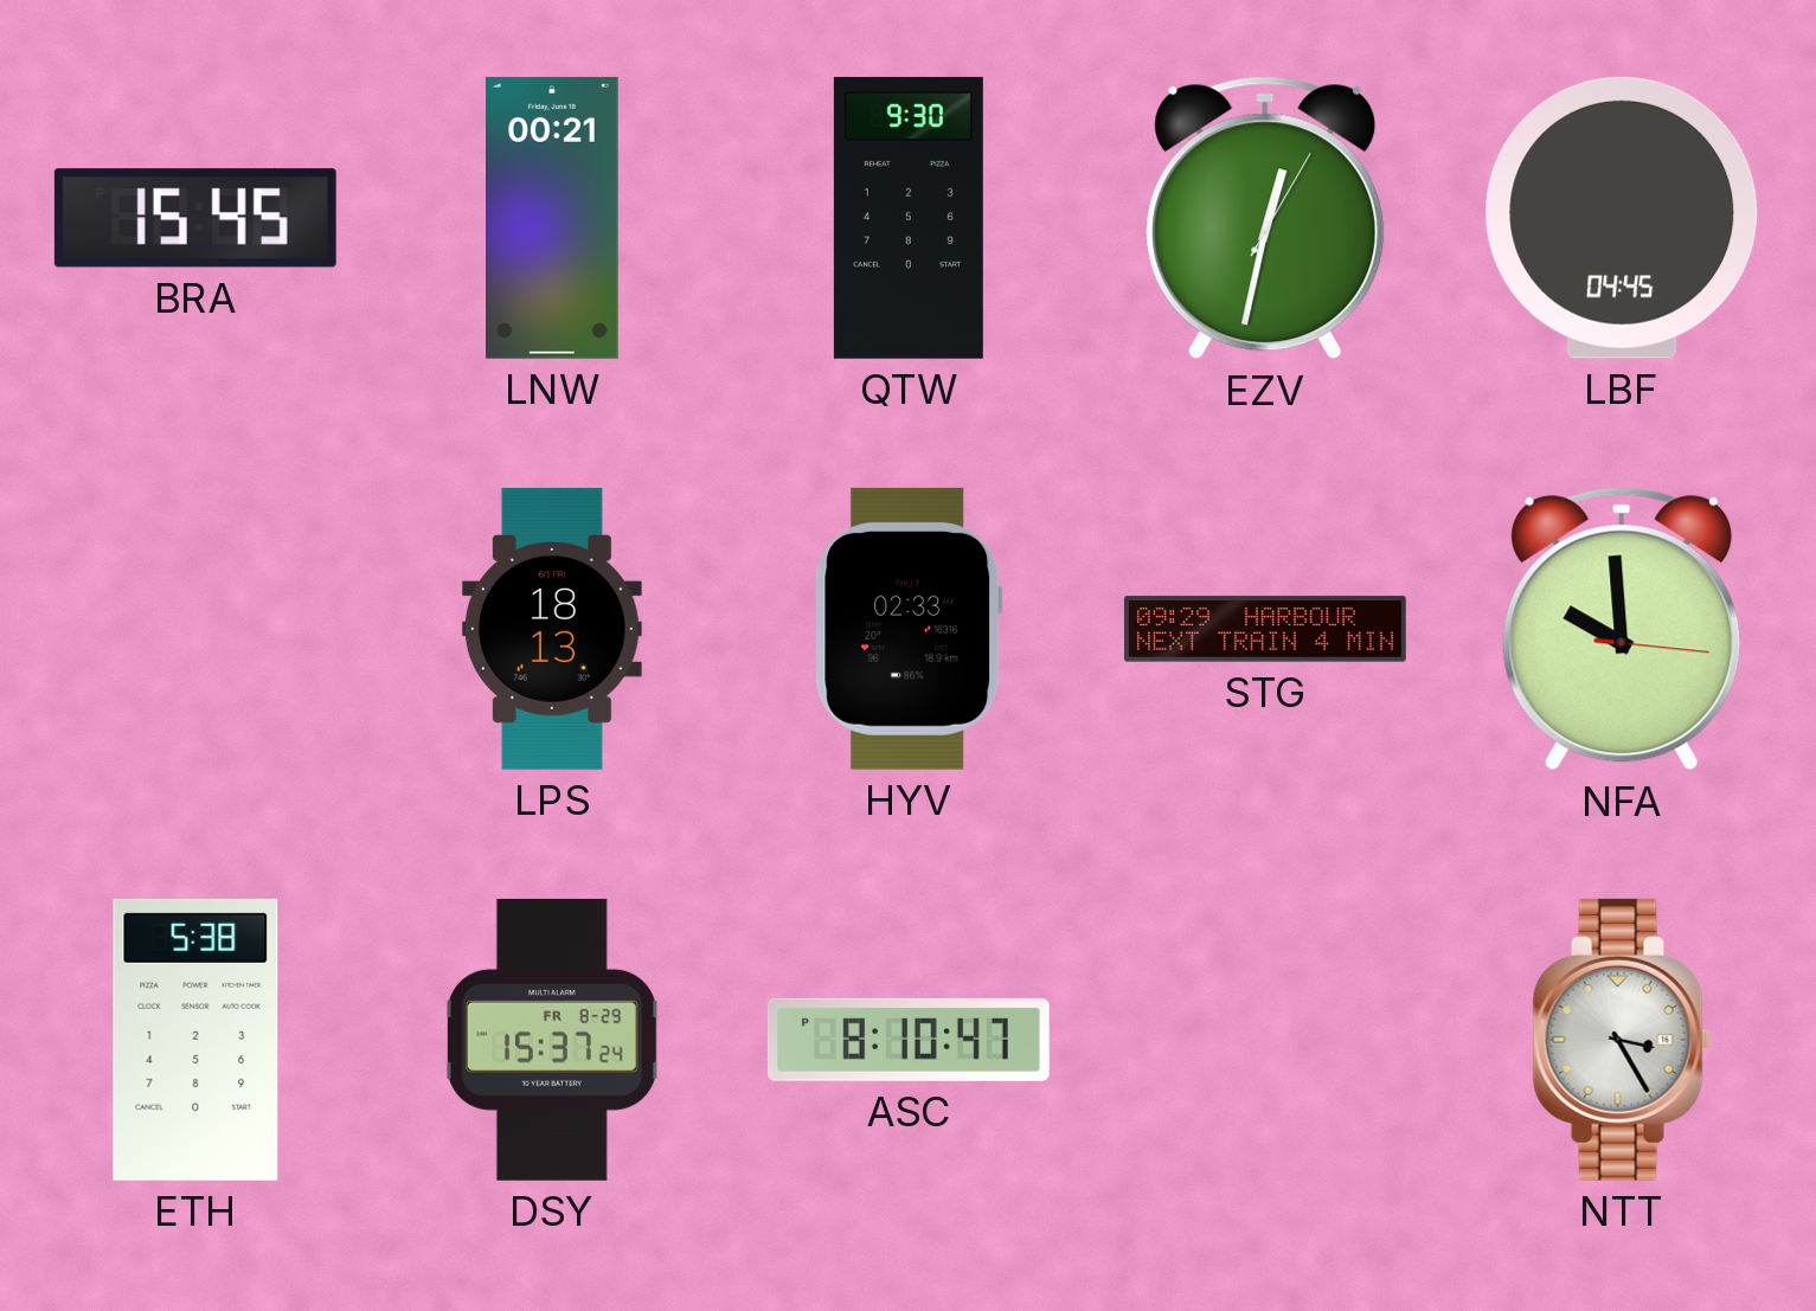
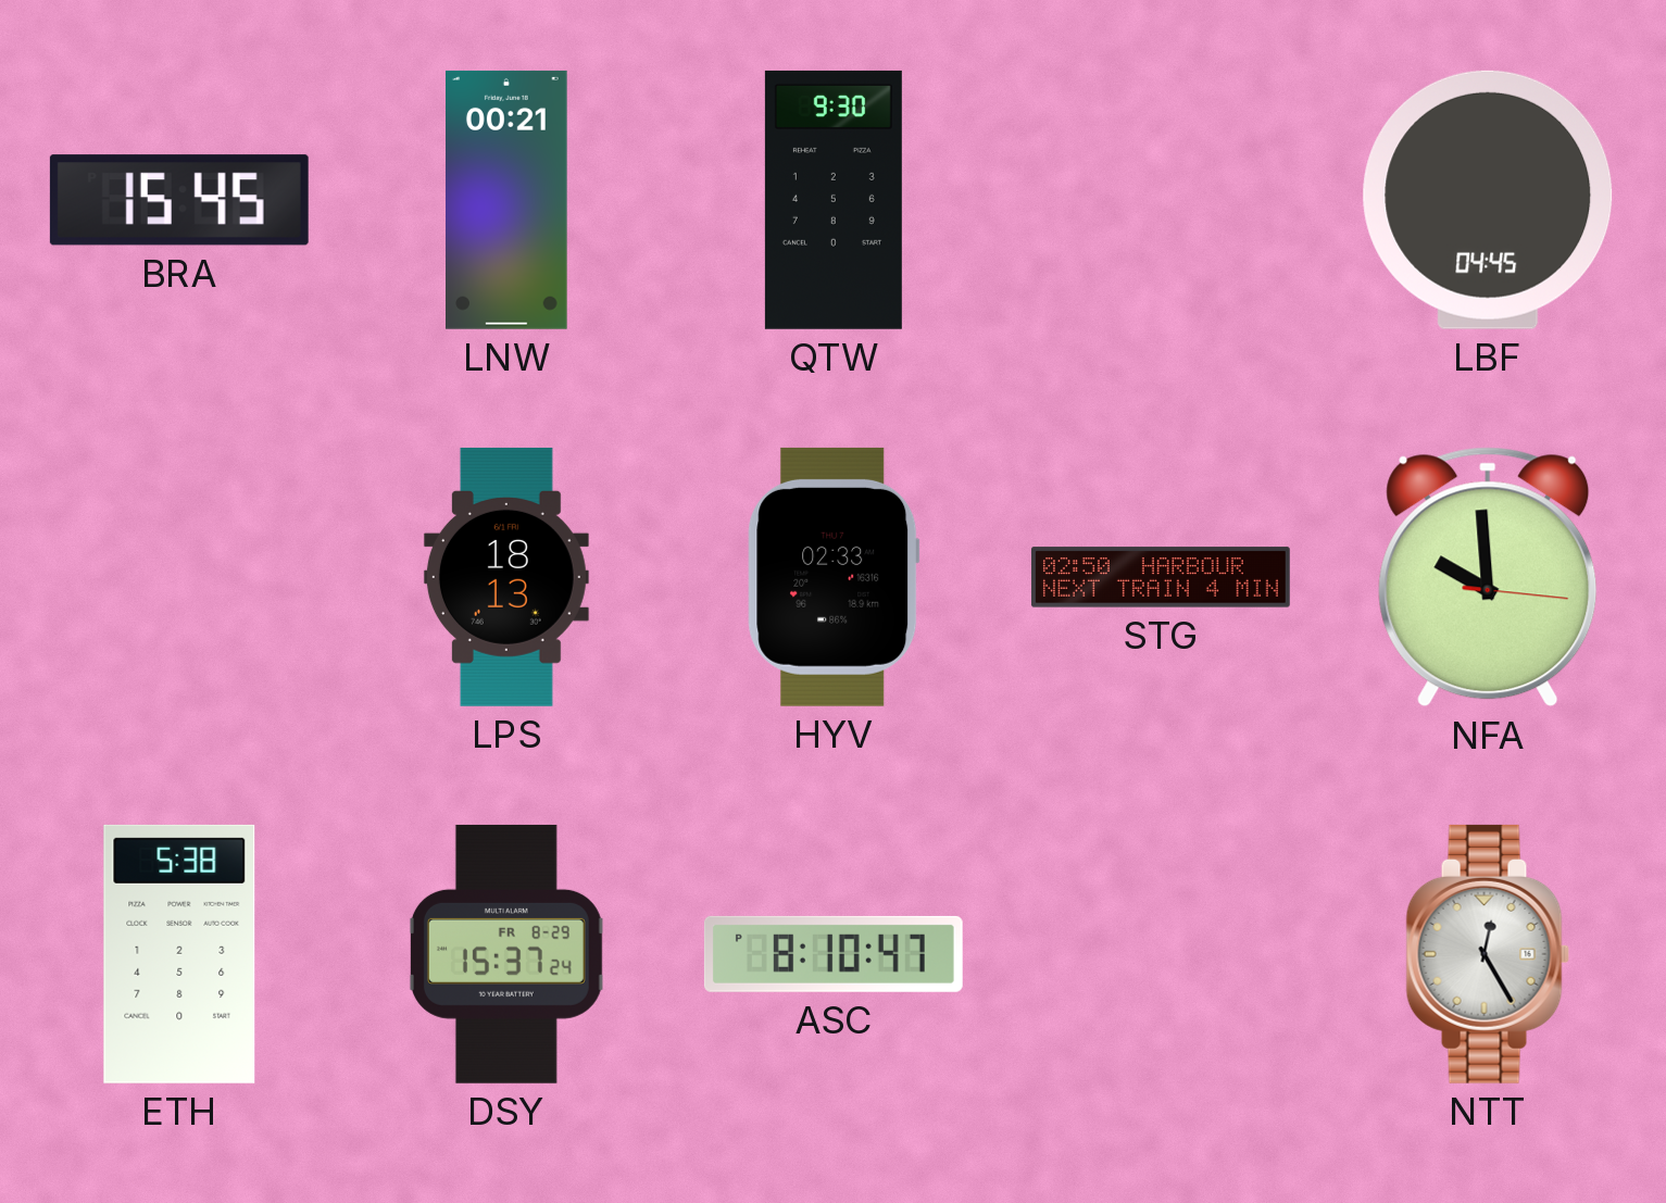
EZV: 12:32 -> none
STG: 09:29 -> 02:50
NTT: 3:25 -> 12:25
